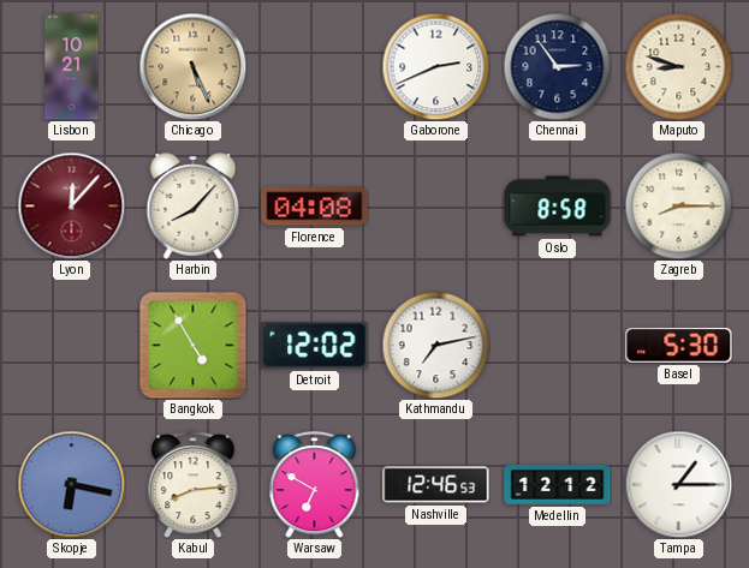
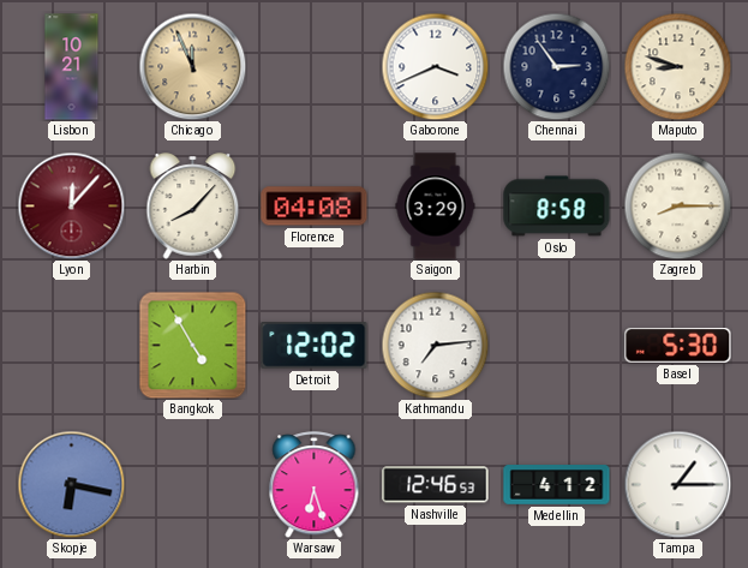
Chicago: 5:26 -> 11:56
Gaborone: 2:41 -> 3:41
Saigon: none -> 3:29
Kathmandu: 7:13 -> 7:14
Kabul: 8:14 -> none
Warsaw: 6:50 -> 6:27
Medellin: 12:12 -> 4:12
